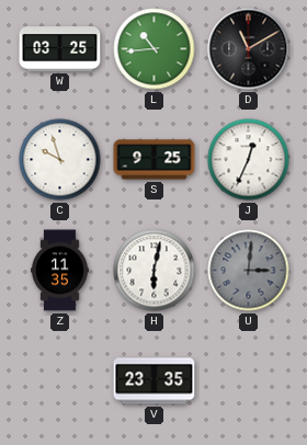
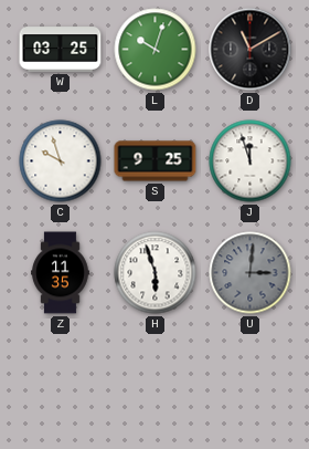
L: 10:44 -> 10:03
J: 12:34 -> 11:57
H: 6:02 -> 5:57
V: 23:35 -> none
